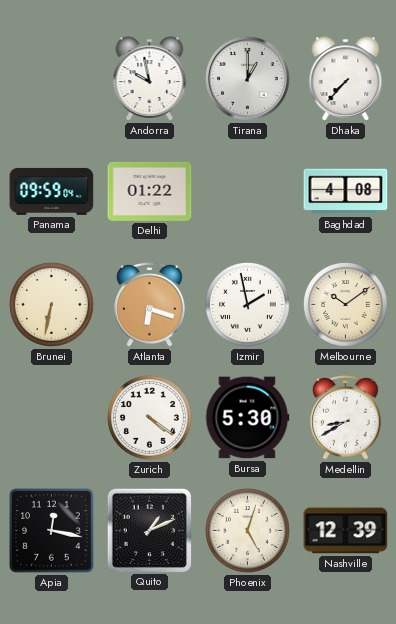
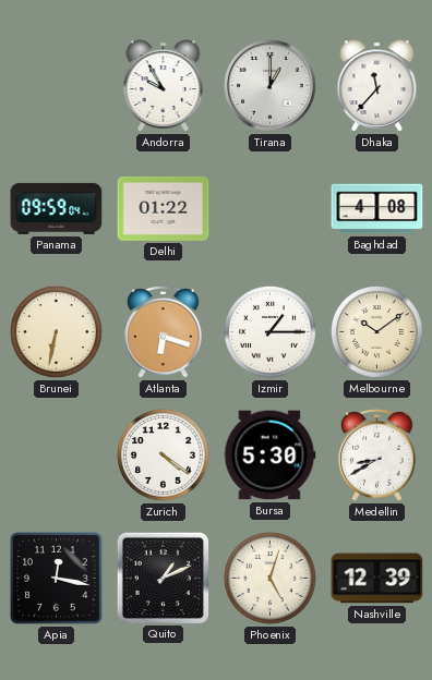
Andorra: 9:58 -> 9:55
Dhaka: 7:37 -> 11:37
Izmir: 1:58 -> 1:15
